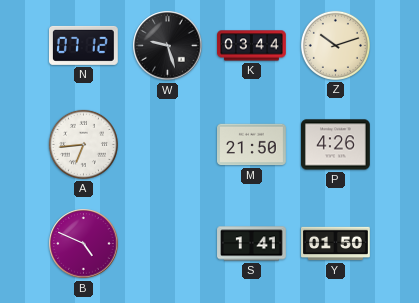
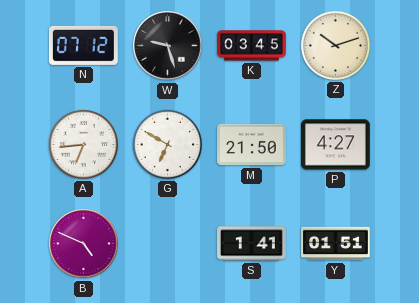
K: 03:44 -> 03:45
G: none -> 6:50
P: 4:26 -> 4:27
Y: 01:50 -> 01:51
